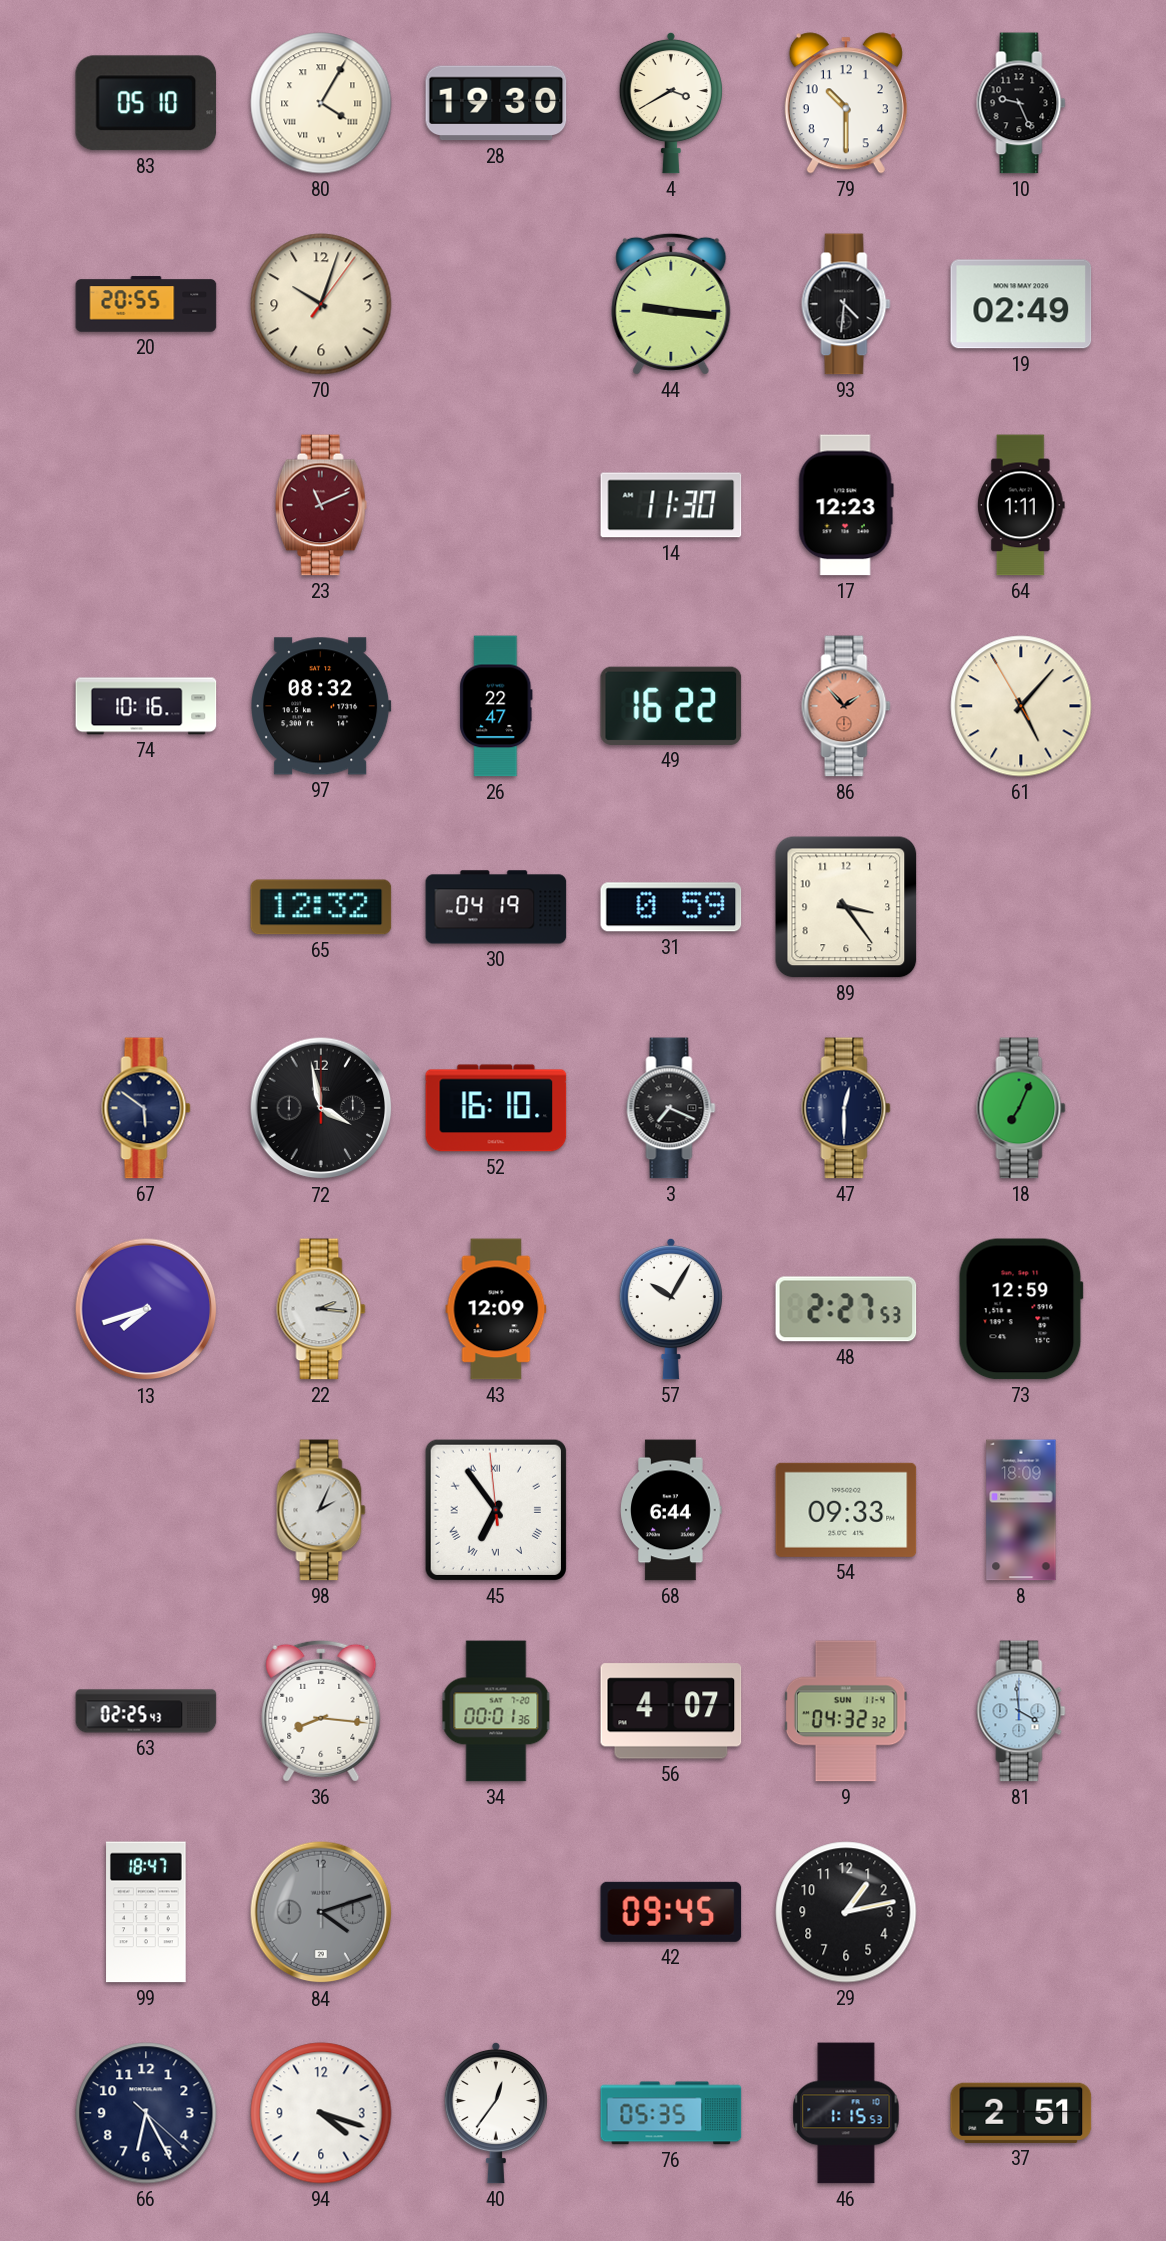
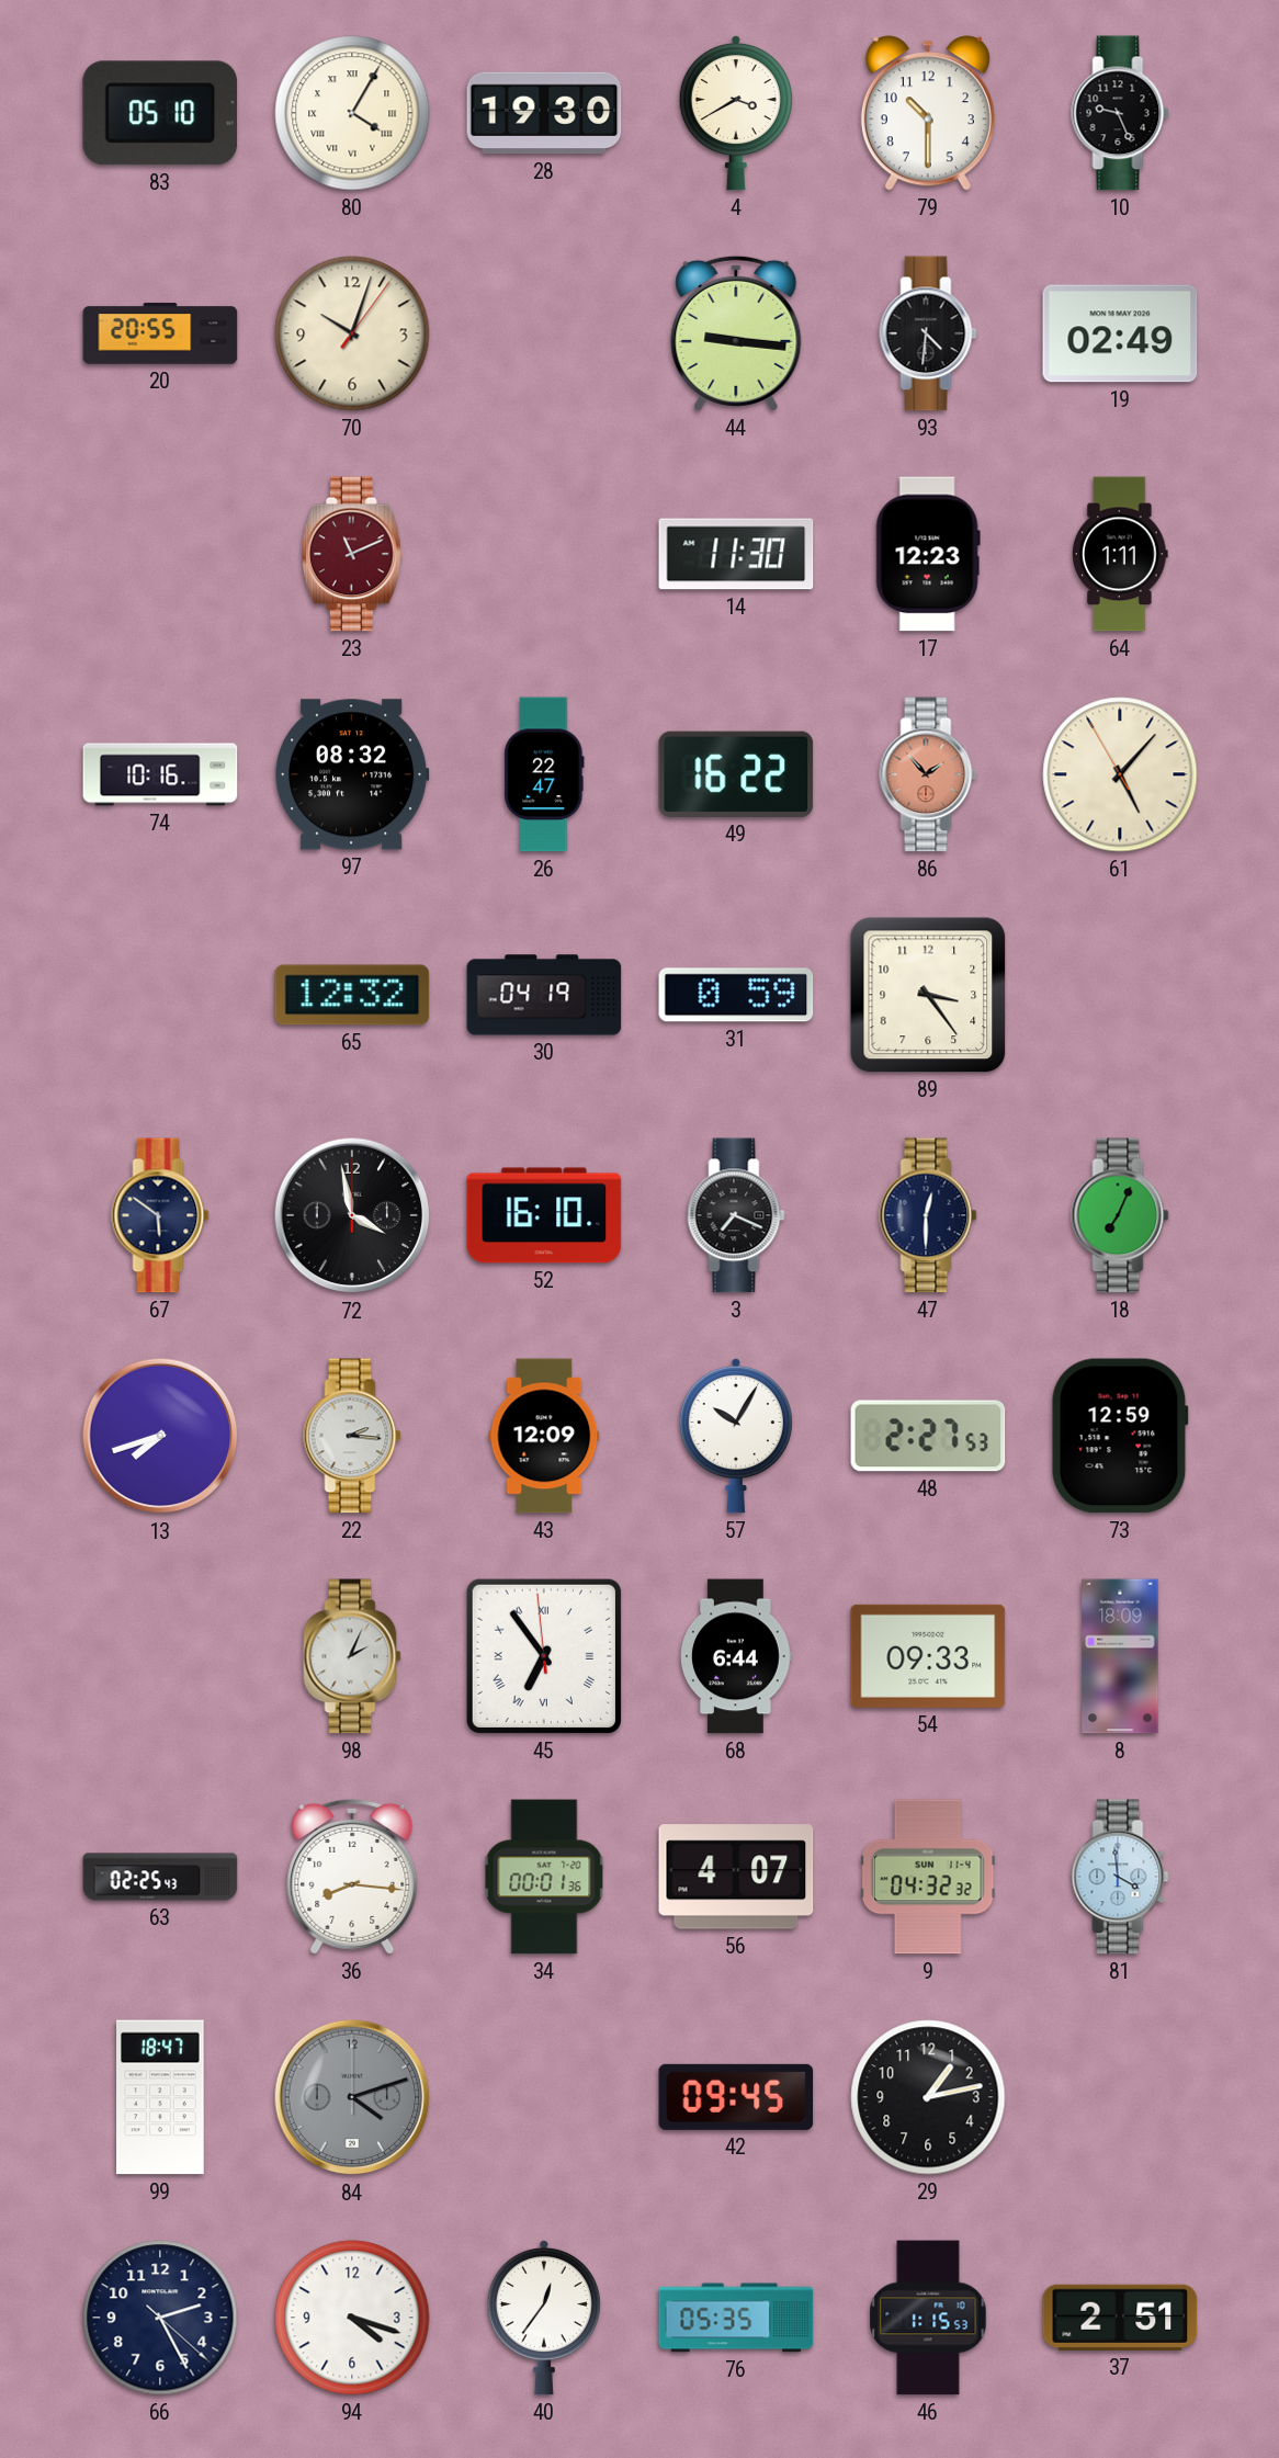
66: 6:25 -> 2:25
